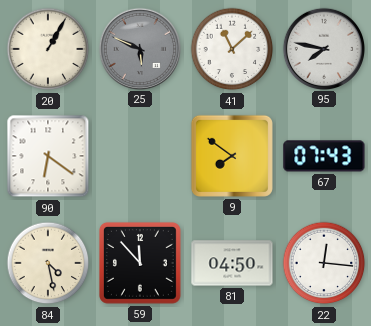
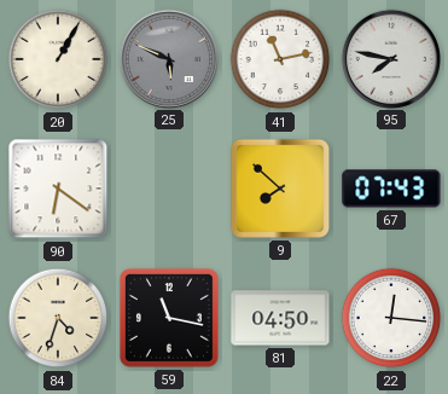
41: 11:08 -> 11:13
9: 7:51 -> 7:52
84: 4:28 -> 4:33
59: 11:53 -> 11:17
